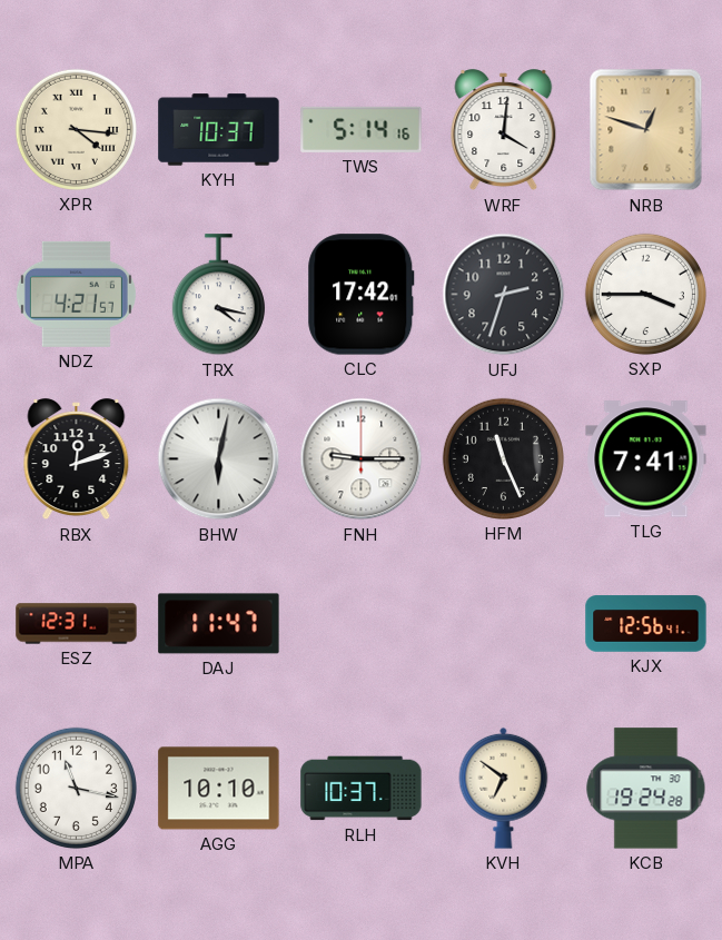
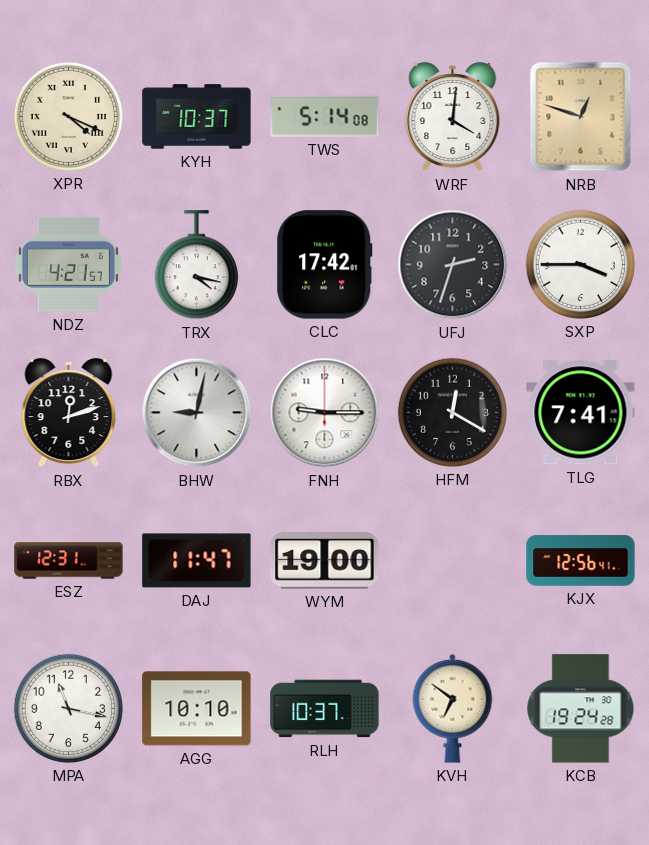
XPR: 4:16 -> 4:19
TWS: 5:14:16 -> 5:14:08
BHW: 6:02 -> 9:02
HFM: 11:26 -> 12:20
WYM: none -> 19:00
